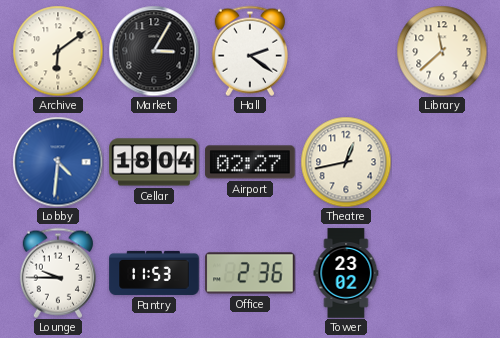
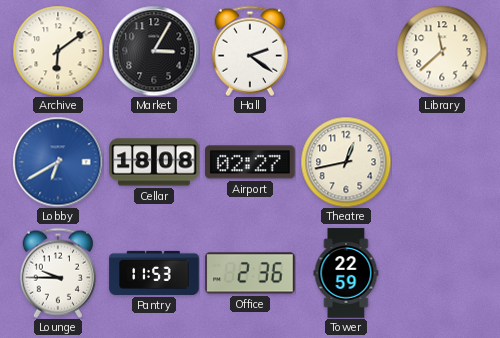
Lobby: 4:31 -> 6:40
Cellar: 18:04 -> 18:08
Tower: 23:02 -> 22:59
